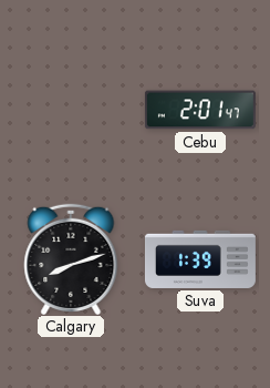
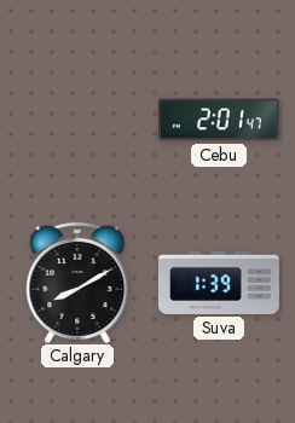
Calgary: 8:12 -> 8:10
